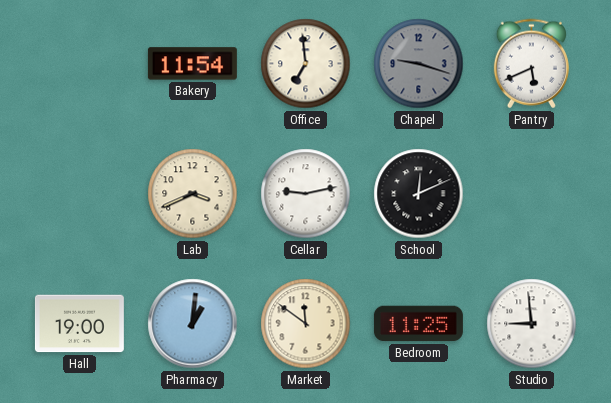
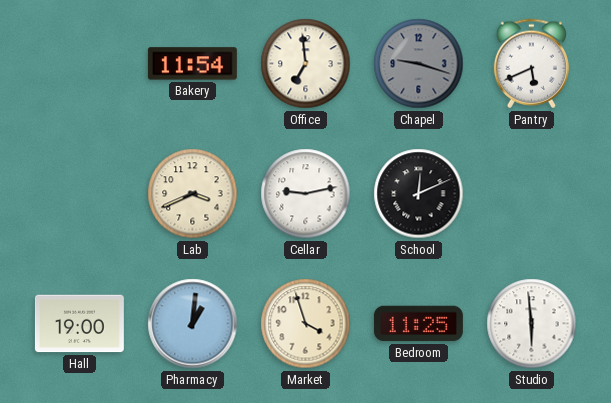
Market: 11:51 -> 3:57
Studio: 8:59 -> 5:59
